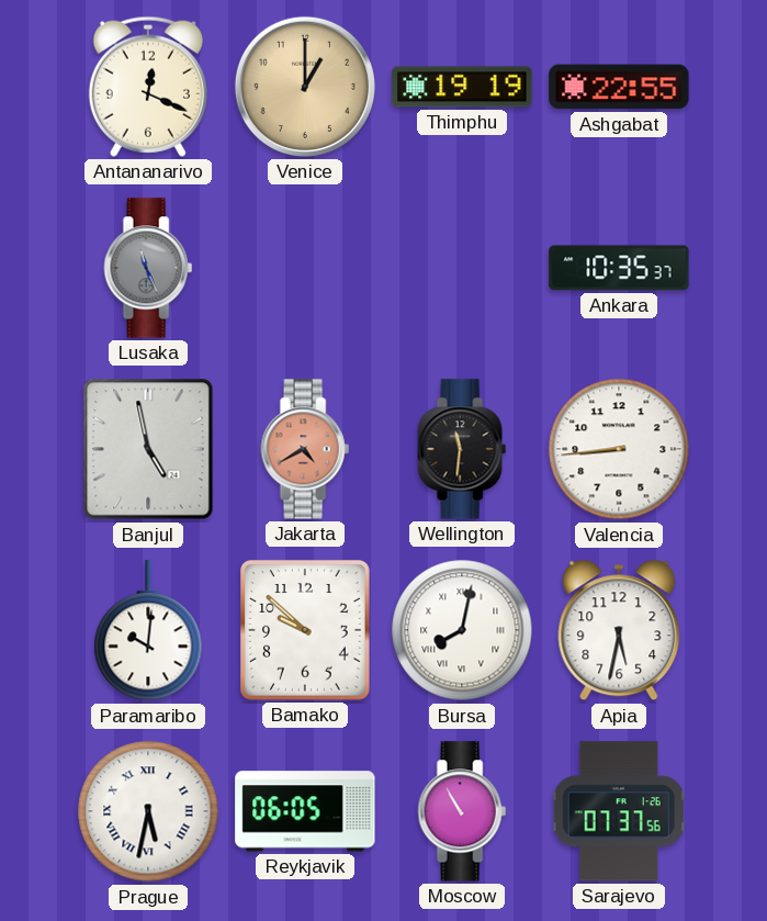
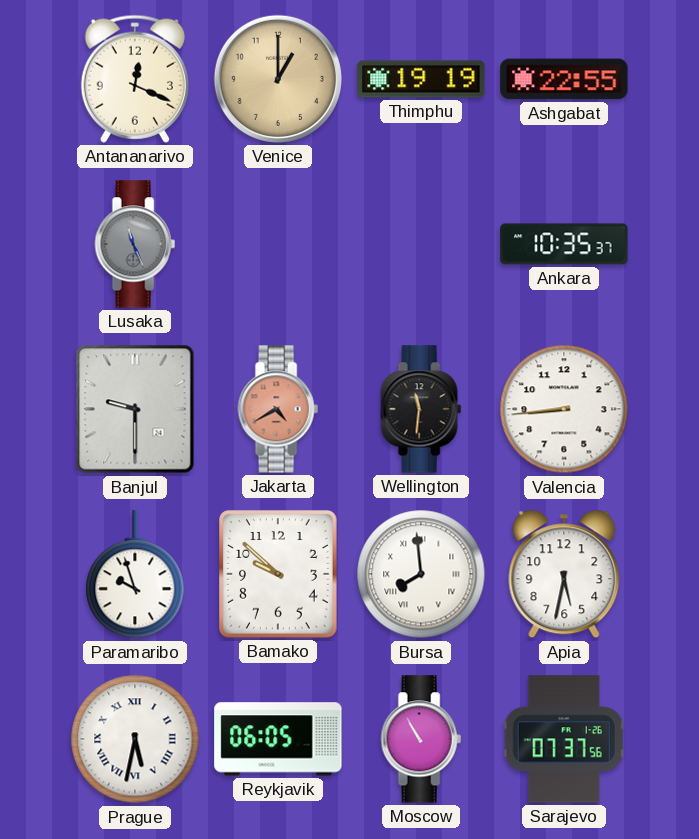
Banjul: 4:58 -> 9:30
Paramaribo: 10:01 -> 9:57
Bursa: 8:02 -> 7:59
